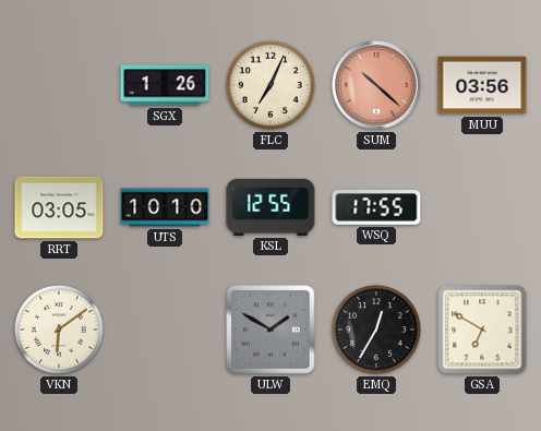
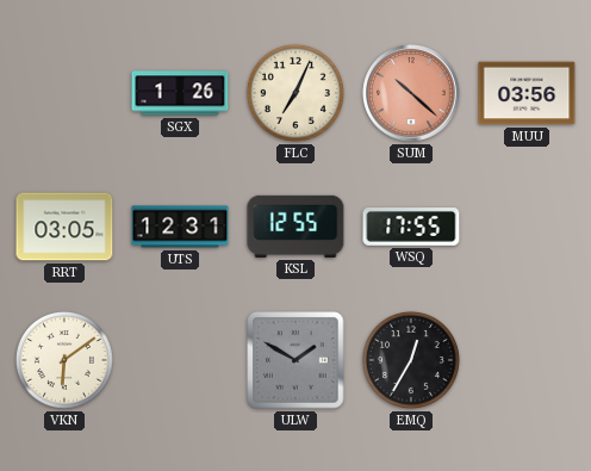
UTS: 10:10 -> 12:31
GSA: 6:50 -> none
